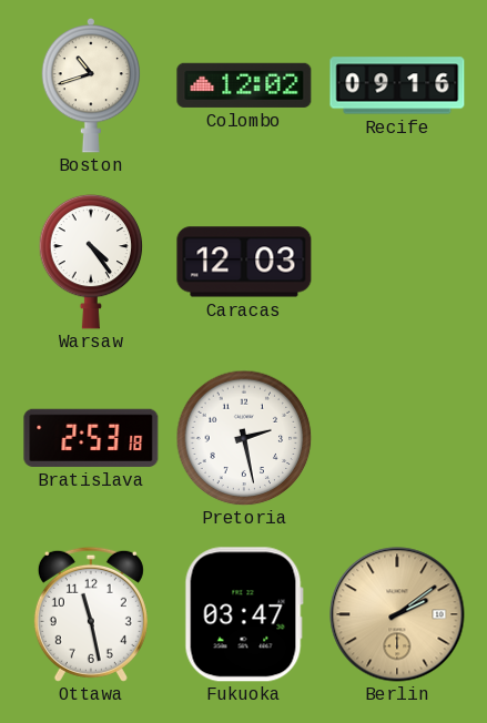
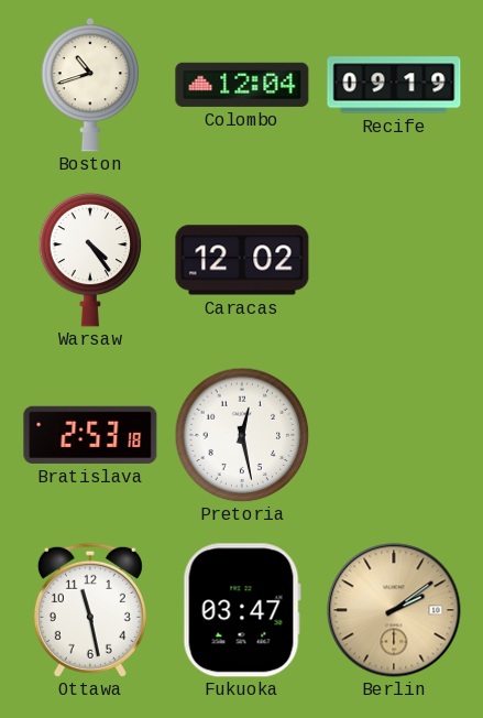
Colombo: 12:02 -> 12:04
Recife: 09:16 -> 09:19
Caracas: 12:03 -> 12:02
Pretoria: 2:28 -> 12:28
